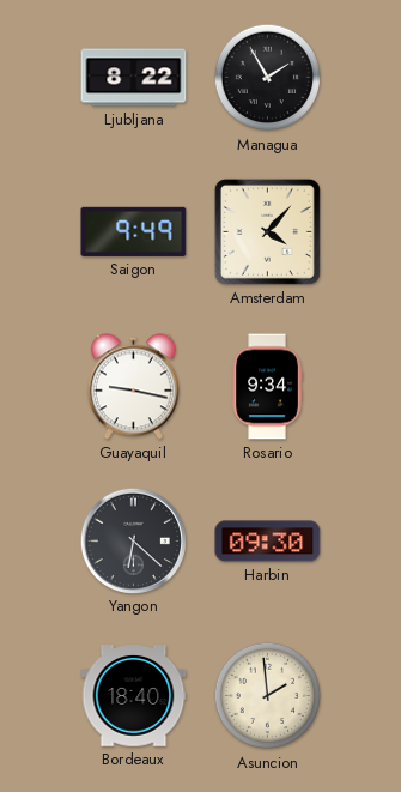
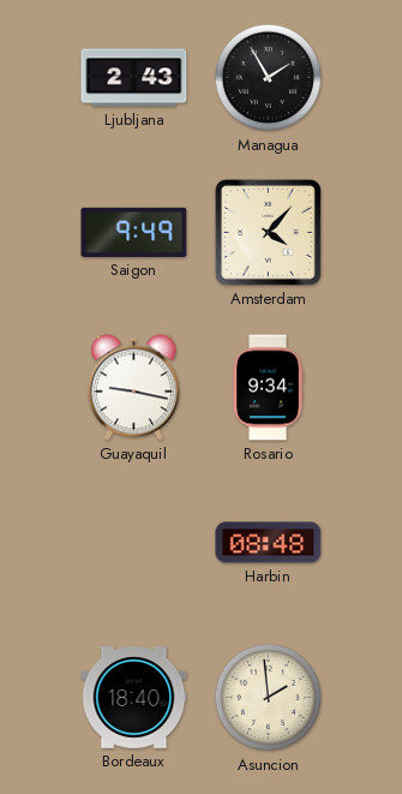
Ljubljana: 8:22 -> 2:43
Yangon: 6:22 -> none
Harbin: 09:30 -> 08:48
